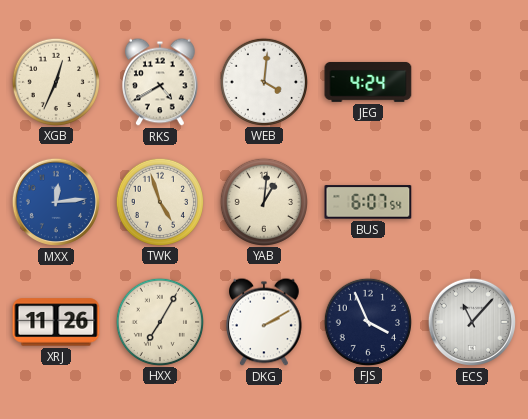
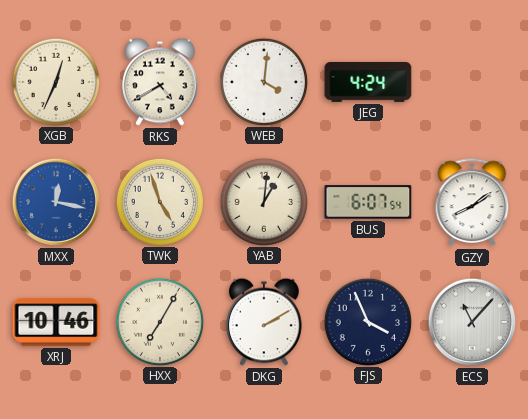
MXX: 12:14 -> 12:17
GZY: none -> 8:09
XRJ: 11:26 -> 10:46
